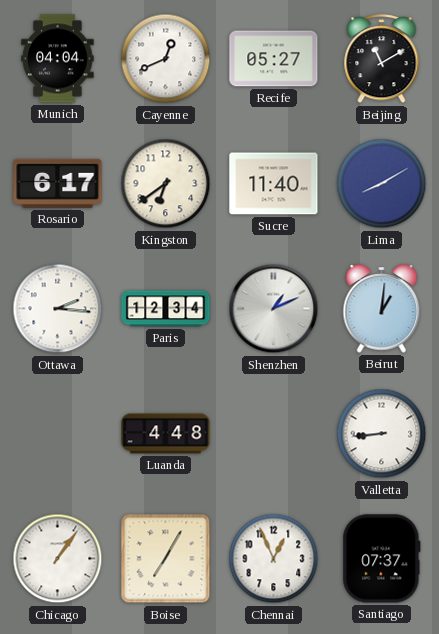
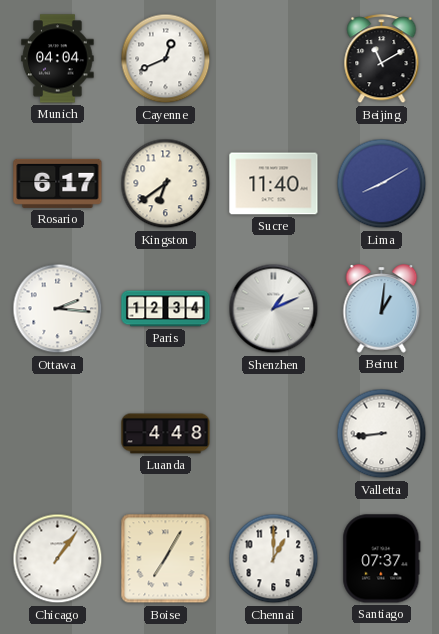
Recife: 05:27 -> none
Chennai: 12:56 -> 1:00
